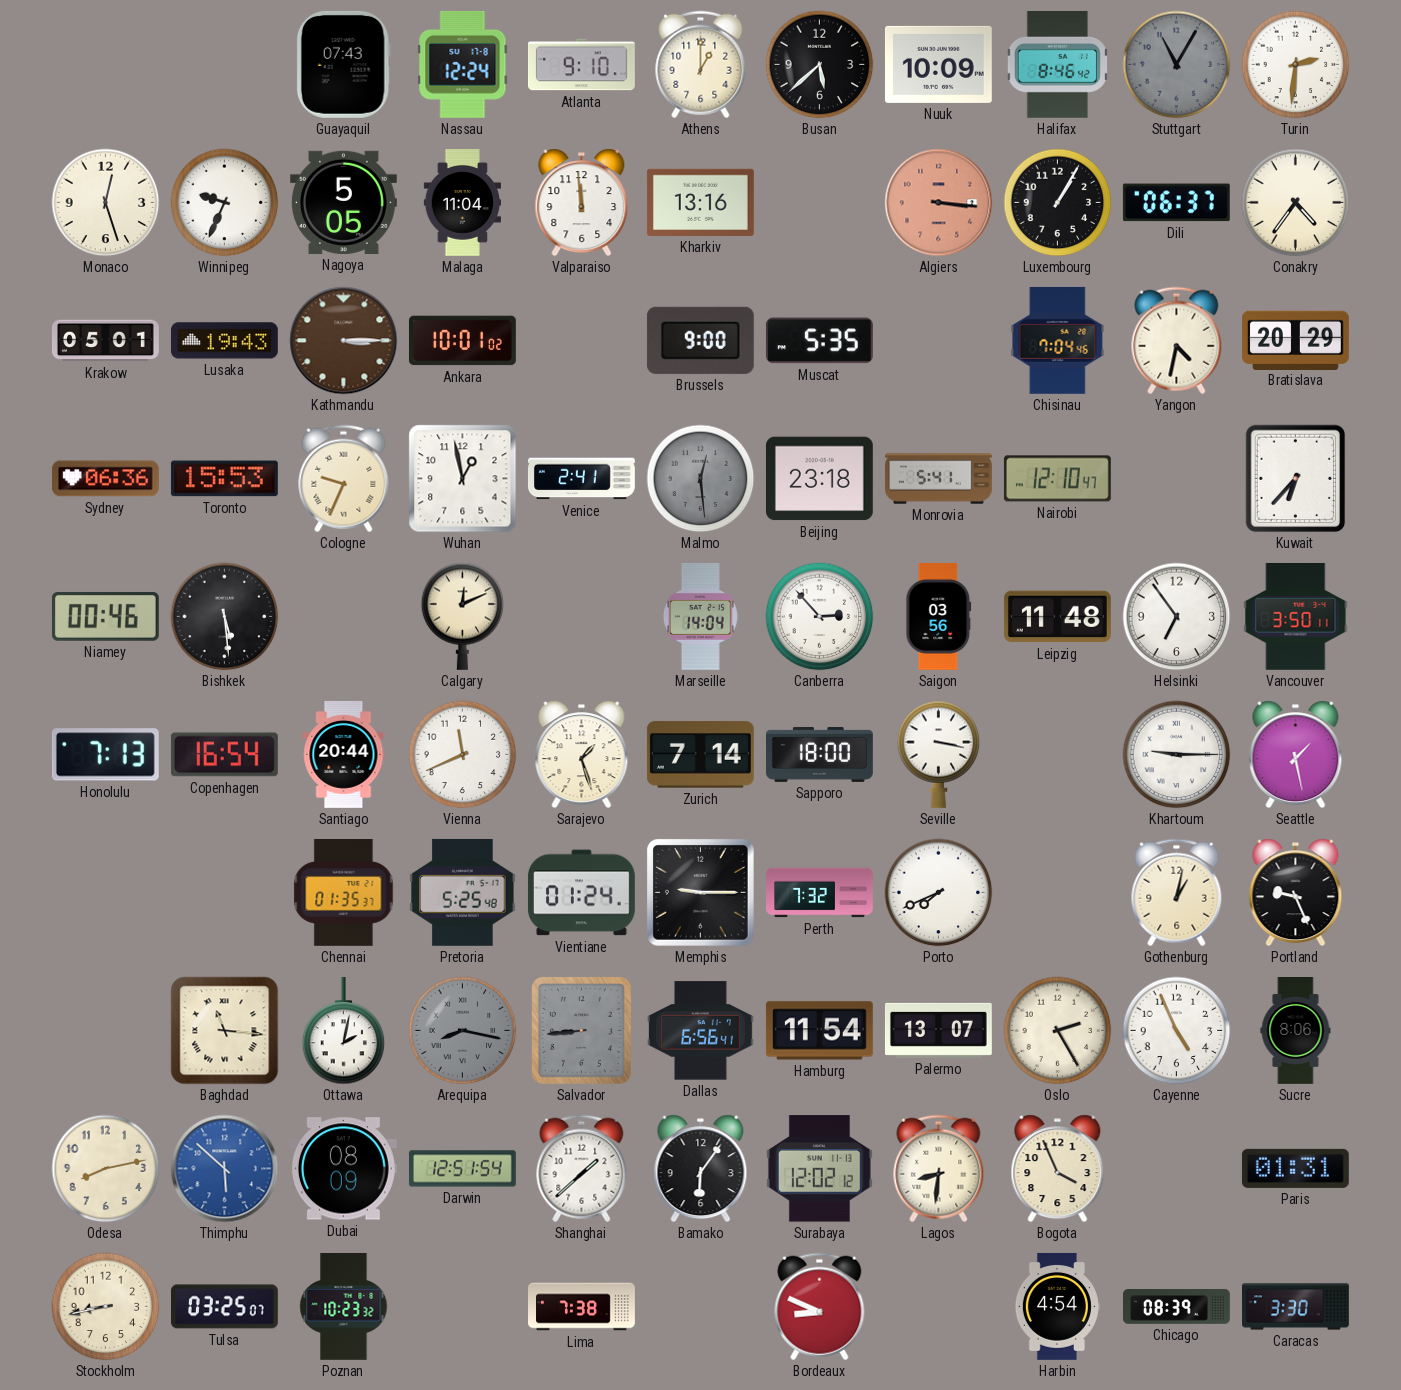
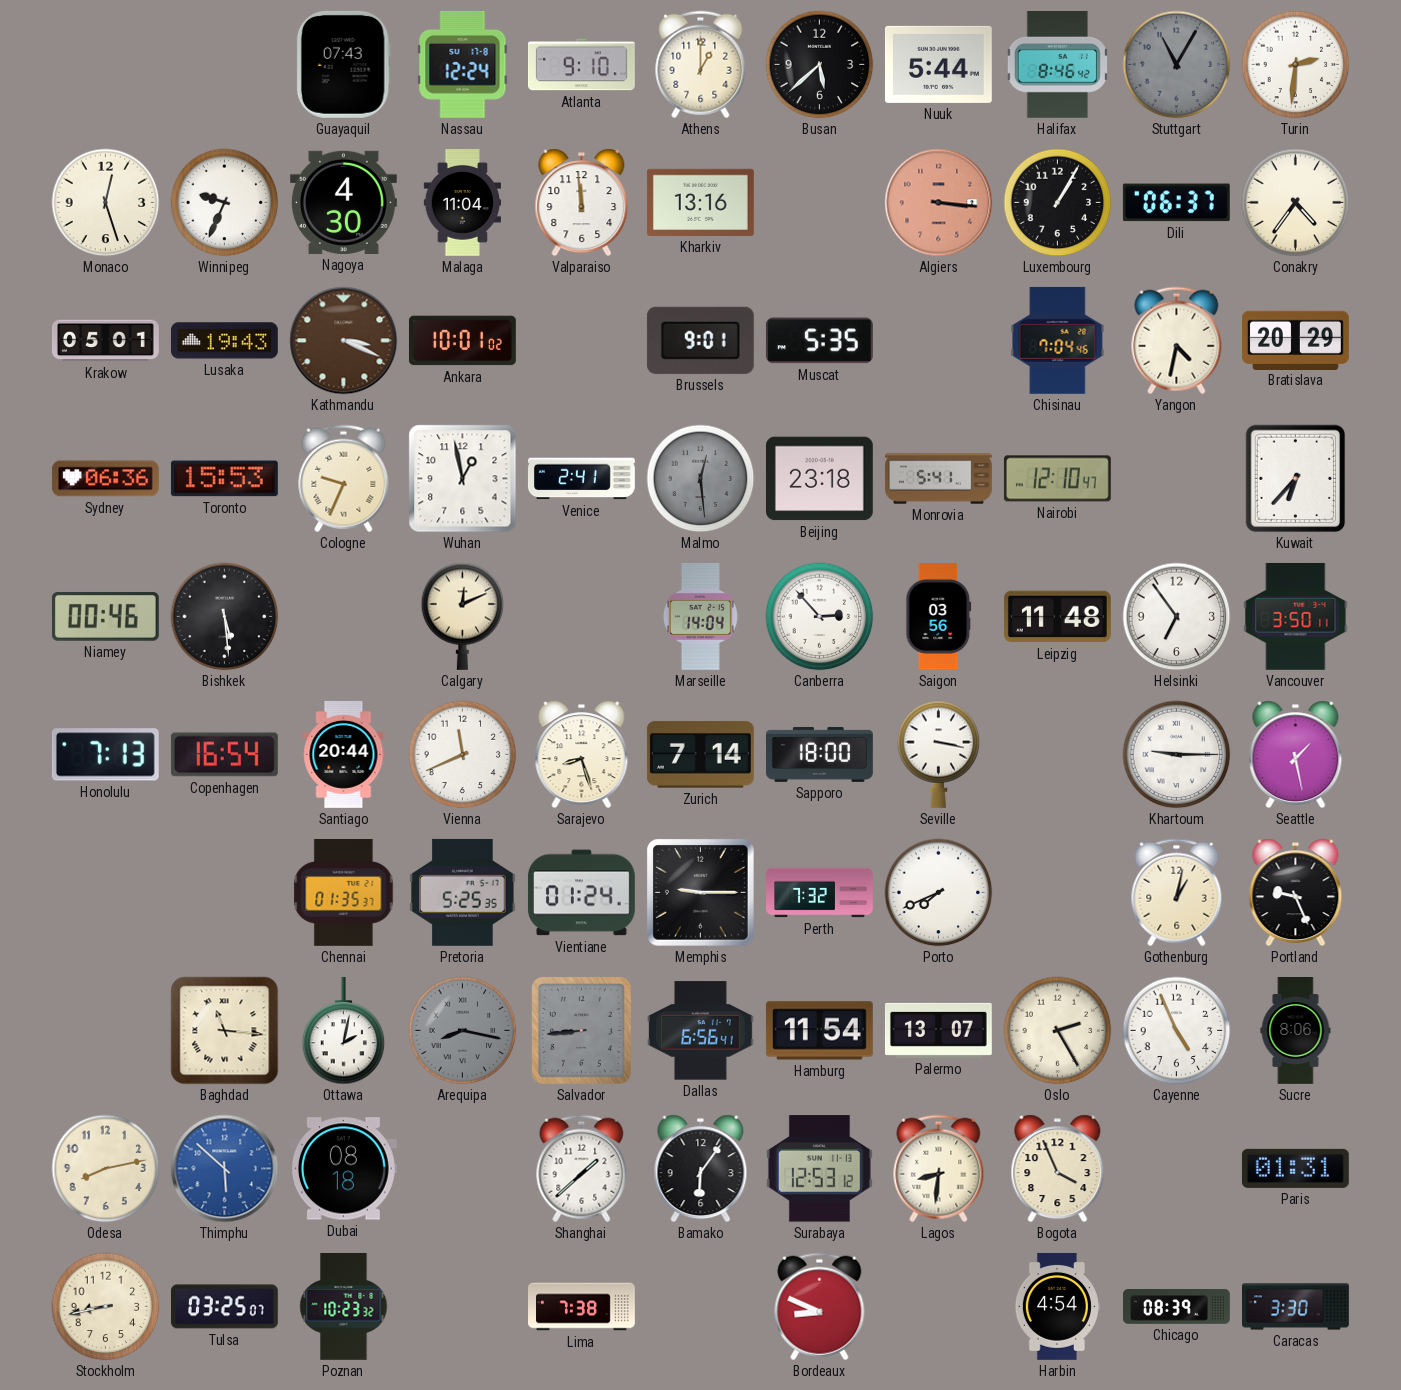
Nuuk: 10:09 -> 5:44
Nagoya: 5:05 -> 4:30
Kathmandu: 3:15 -> 3:19
Brussels: 9:00 -> 9:01
Sarajevo: 1:27 -> 8:27
Pretoria: 5:25:48 -> 5:25:35
Dubai: 08:09 -> 08:18
Darwin: 12:51 -> none
Surabaya: 12:02 -> 12:53
